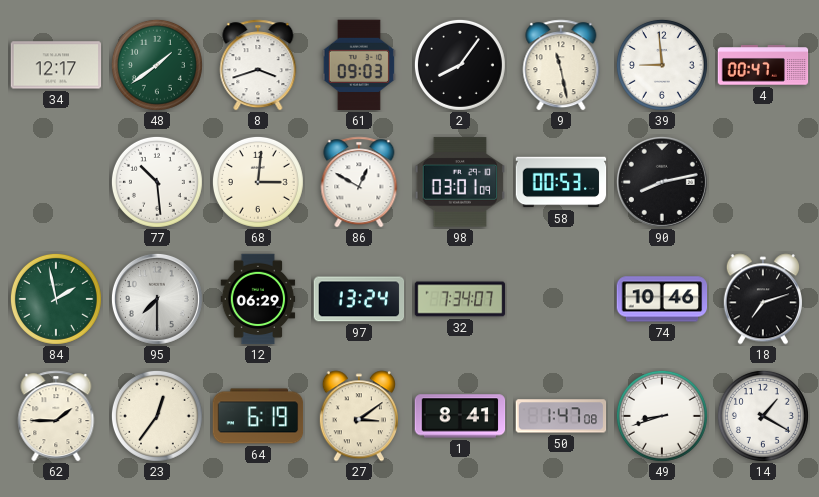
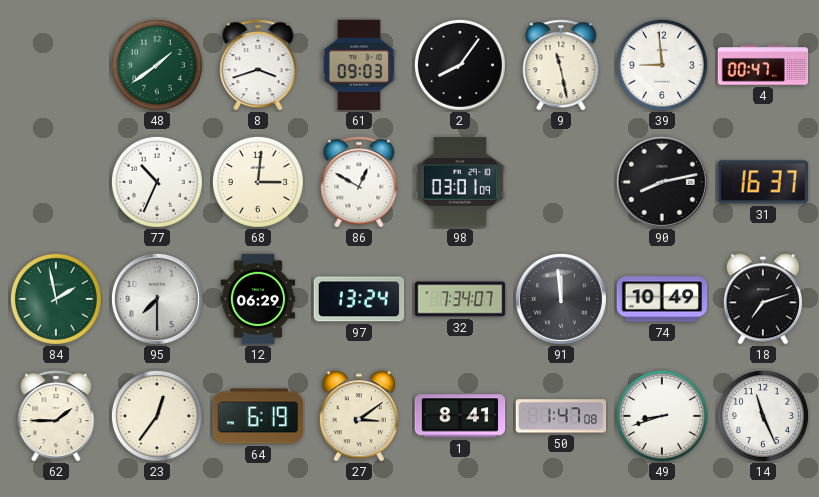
34: 12:17 -> none
77: 10:29 -> 10:34
58: 00:53 -> none
31: none -> 16:37
91: none -> 11:59
74: 10:46 -> 10:49
14: 1:20 -> 11:26
